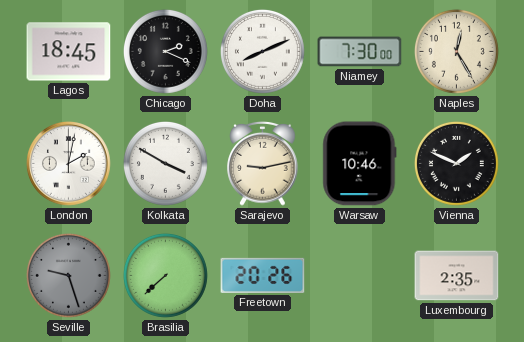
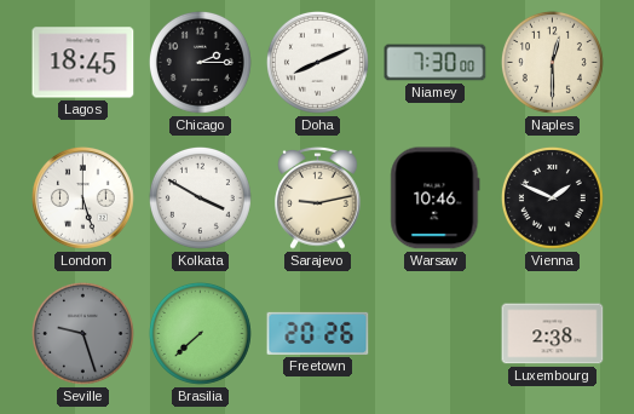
Chicago: 2:19 -> 2:15
Naples: 12:25 -> 12:30
London: 2:02 -> 5:27
Luxembourg: 2:35 -> 2:38
